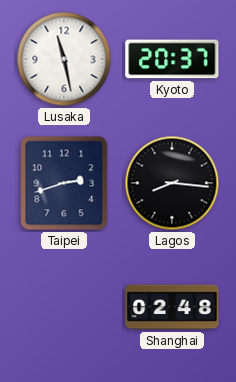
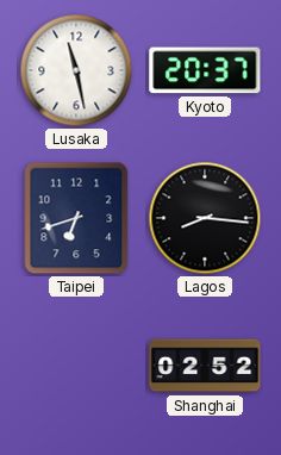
Taipei: 2:42 -> 6:42
Shanghai: 02:48 -> 02:52
